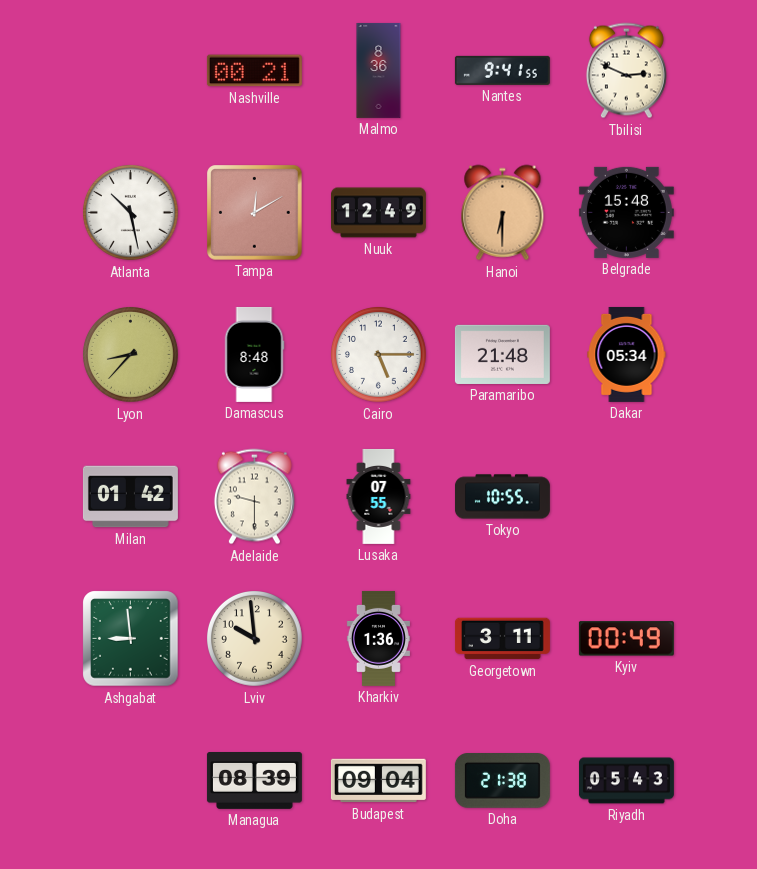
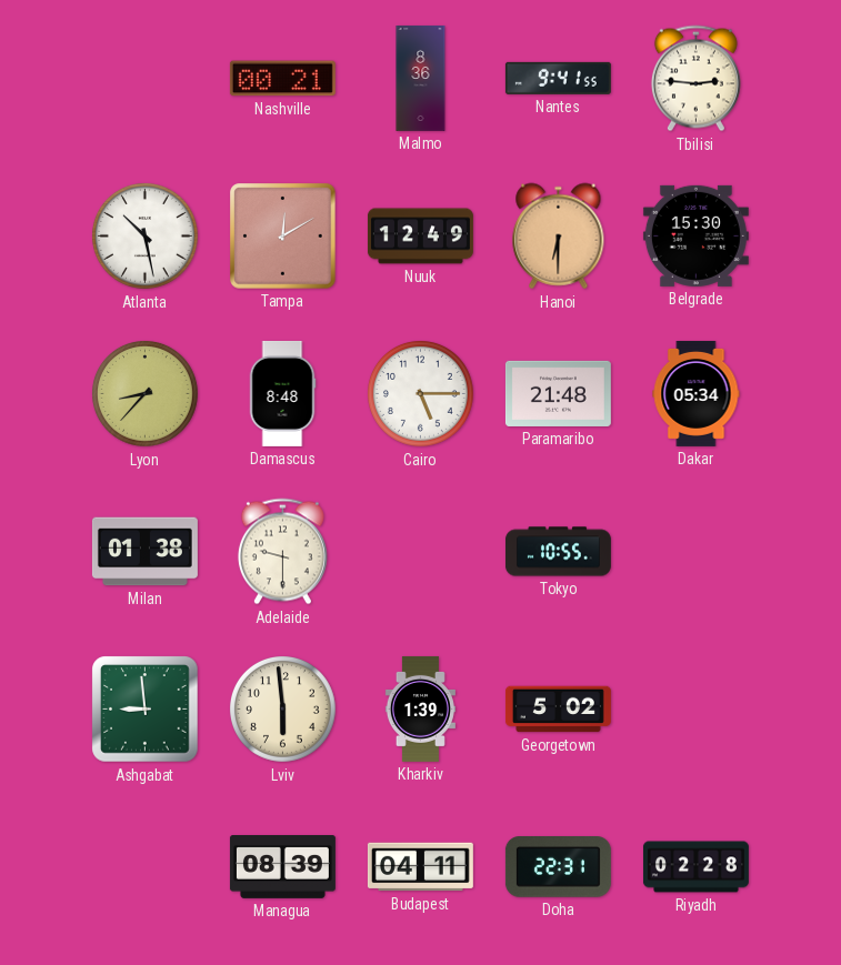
Tbilisi: 2:49 -> 2:46
Belgrade: 15:48 -> 15:30
Milan: 01:42 -> 01:38
Lusaka: 07:55 -> none
Lviv: 9:59 -> 5:59
Kharkiv: 1:36 -> 1:39
Georgetown: 3:11 -> 5:02
Kyiv: 00:49 -> none
Budapest: 09:04 -> 04:11
Doha: 21:38 -> 22:31
Riyadh: 05:43 -> 02:28
